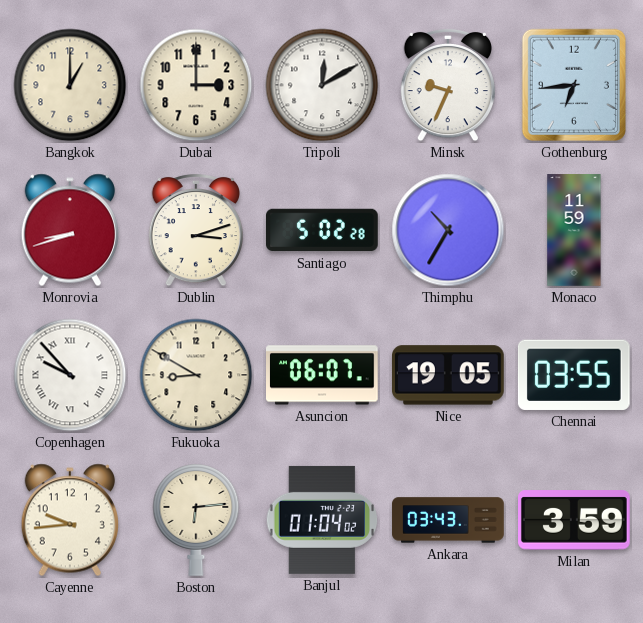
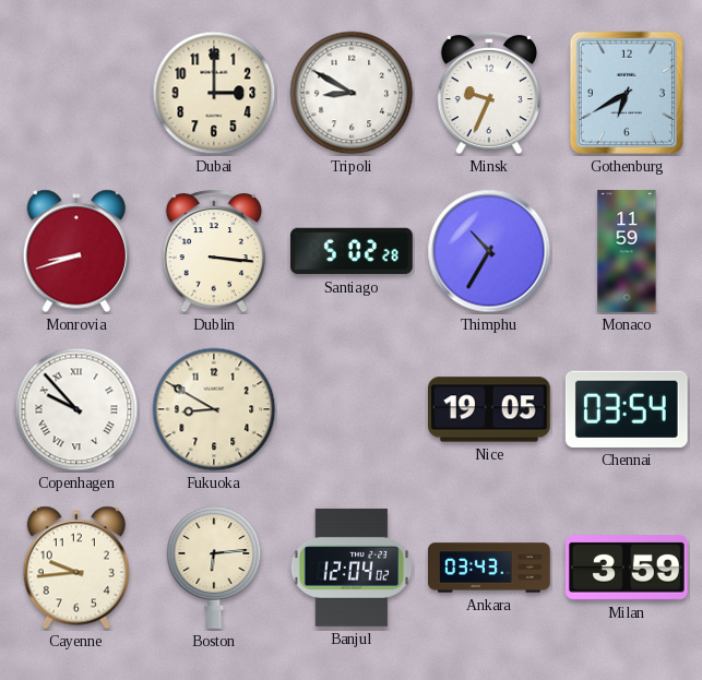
Bangkok: 1:00 -> none
Tripoli: 12:10 -> 8:50
Gothenburg: 6:44 -> 6:40
Dublin: 3:12 -> 3:16
Asuncion: 06:07 -> none
Chennai: 03:55 -> 03:54
Banjul: 01:04 -> 12:04
